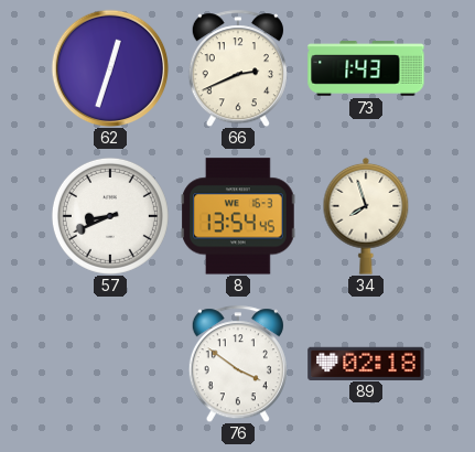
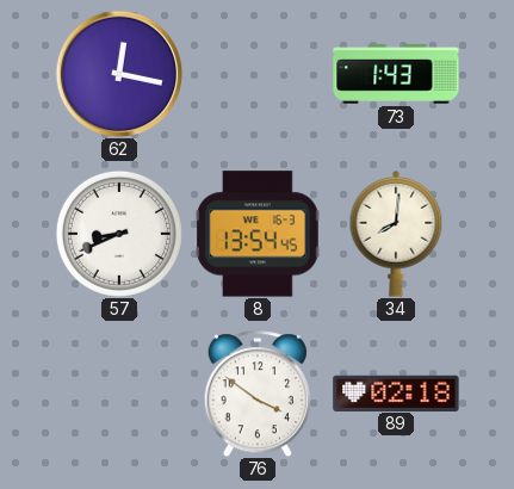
62: 12:33 -> 12:17
66: 2:41 -> none
34: 7:57 -> 8:01
